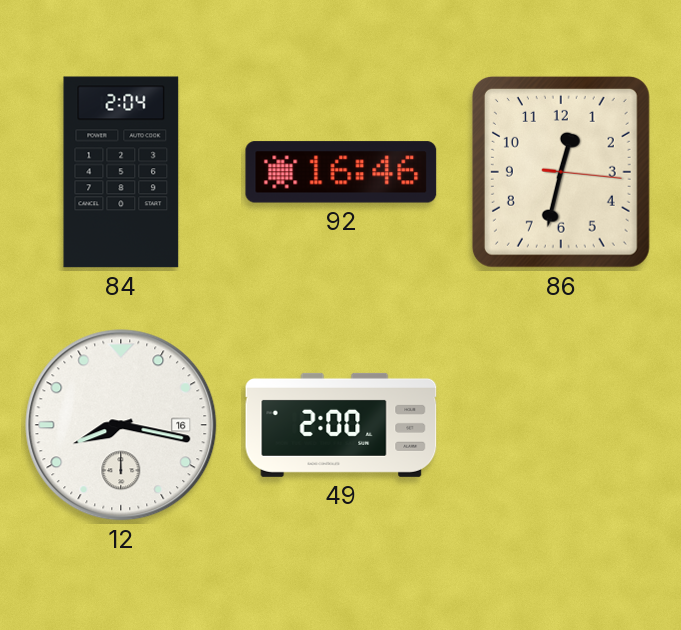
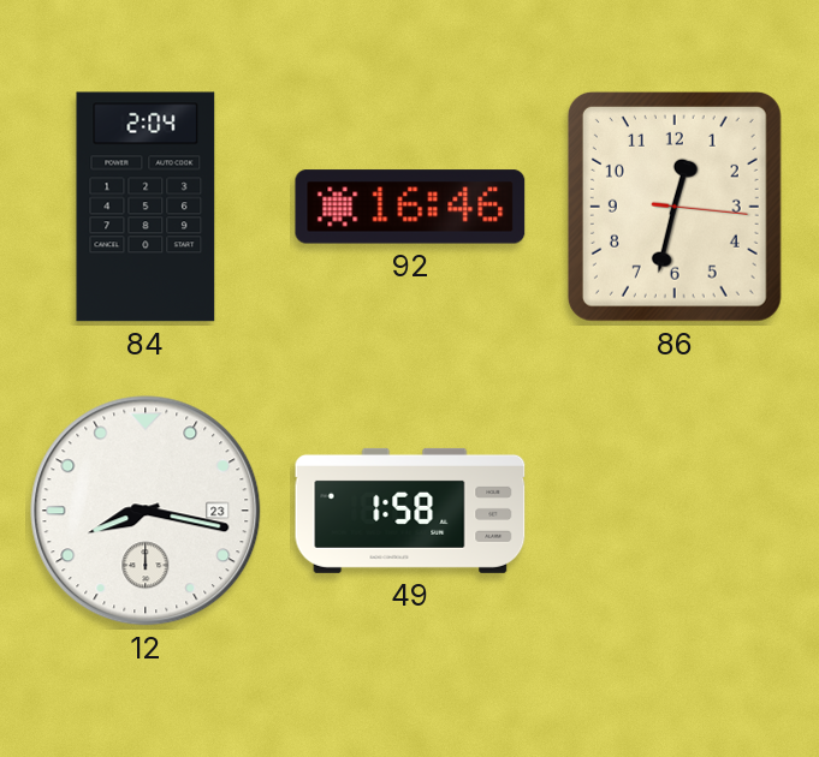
12 date: 16 -> 23
49: 2:00 -> 1:58
